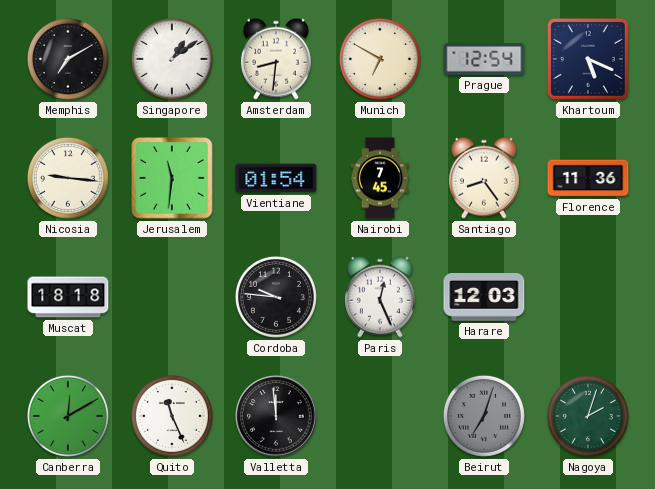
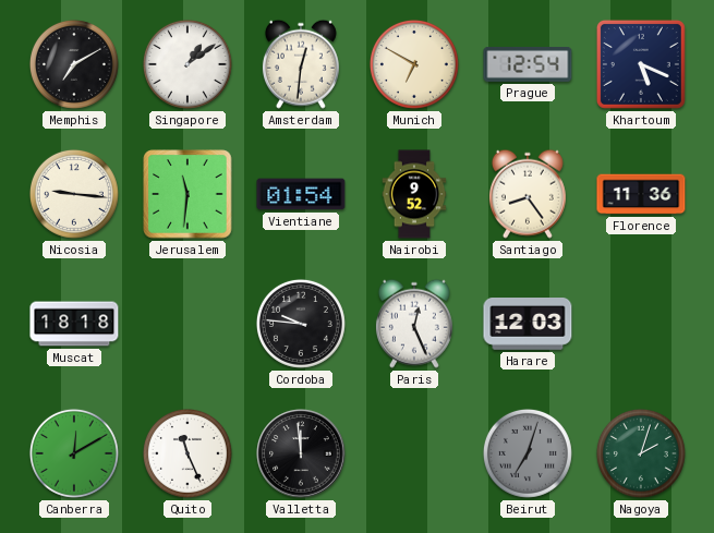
Amsterdam: 8:31 -> 12:31
Nairobi: 7:45 -> 9:52
